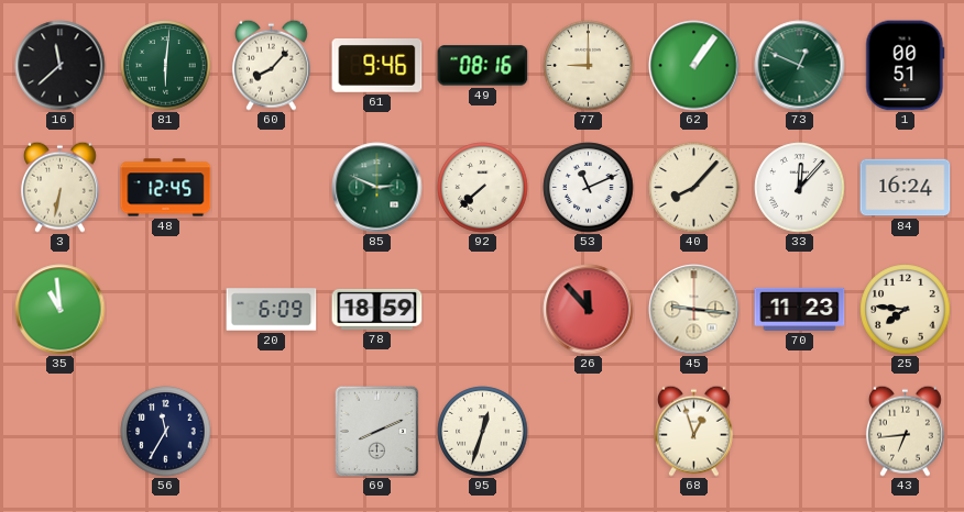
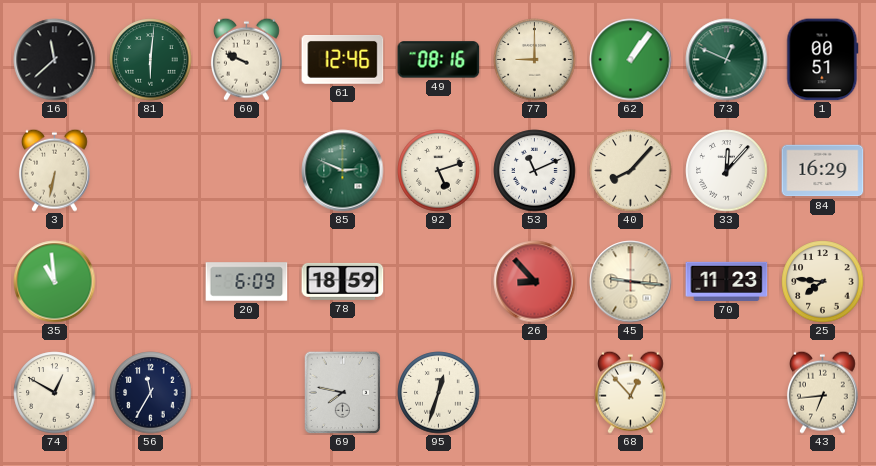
60: 8:07 -> 9:49
61: 9:46 -> 12:46
48: 12:45 -> none
92: 7:38 -> 5:12
84: 16:24 -> 16:29
26: 11:53 -> 8:53
74: none -> 12:50
69: 8:11 -> 7:47
68: 12:57 -> 12:53
